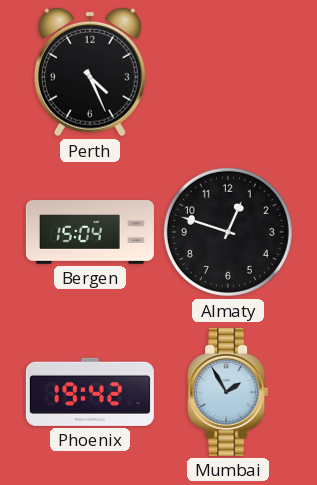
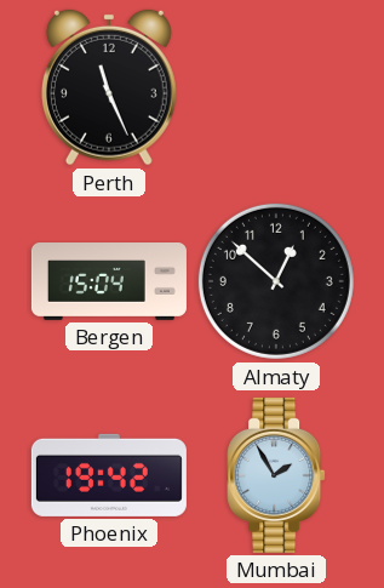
Perth: 4:26 -> 11:26
Almaty: 12:48 -> 12:52
